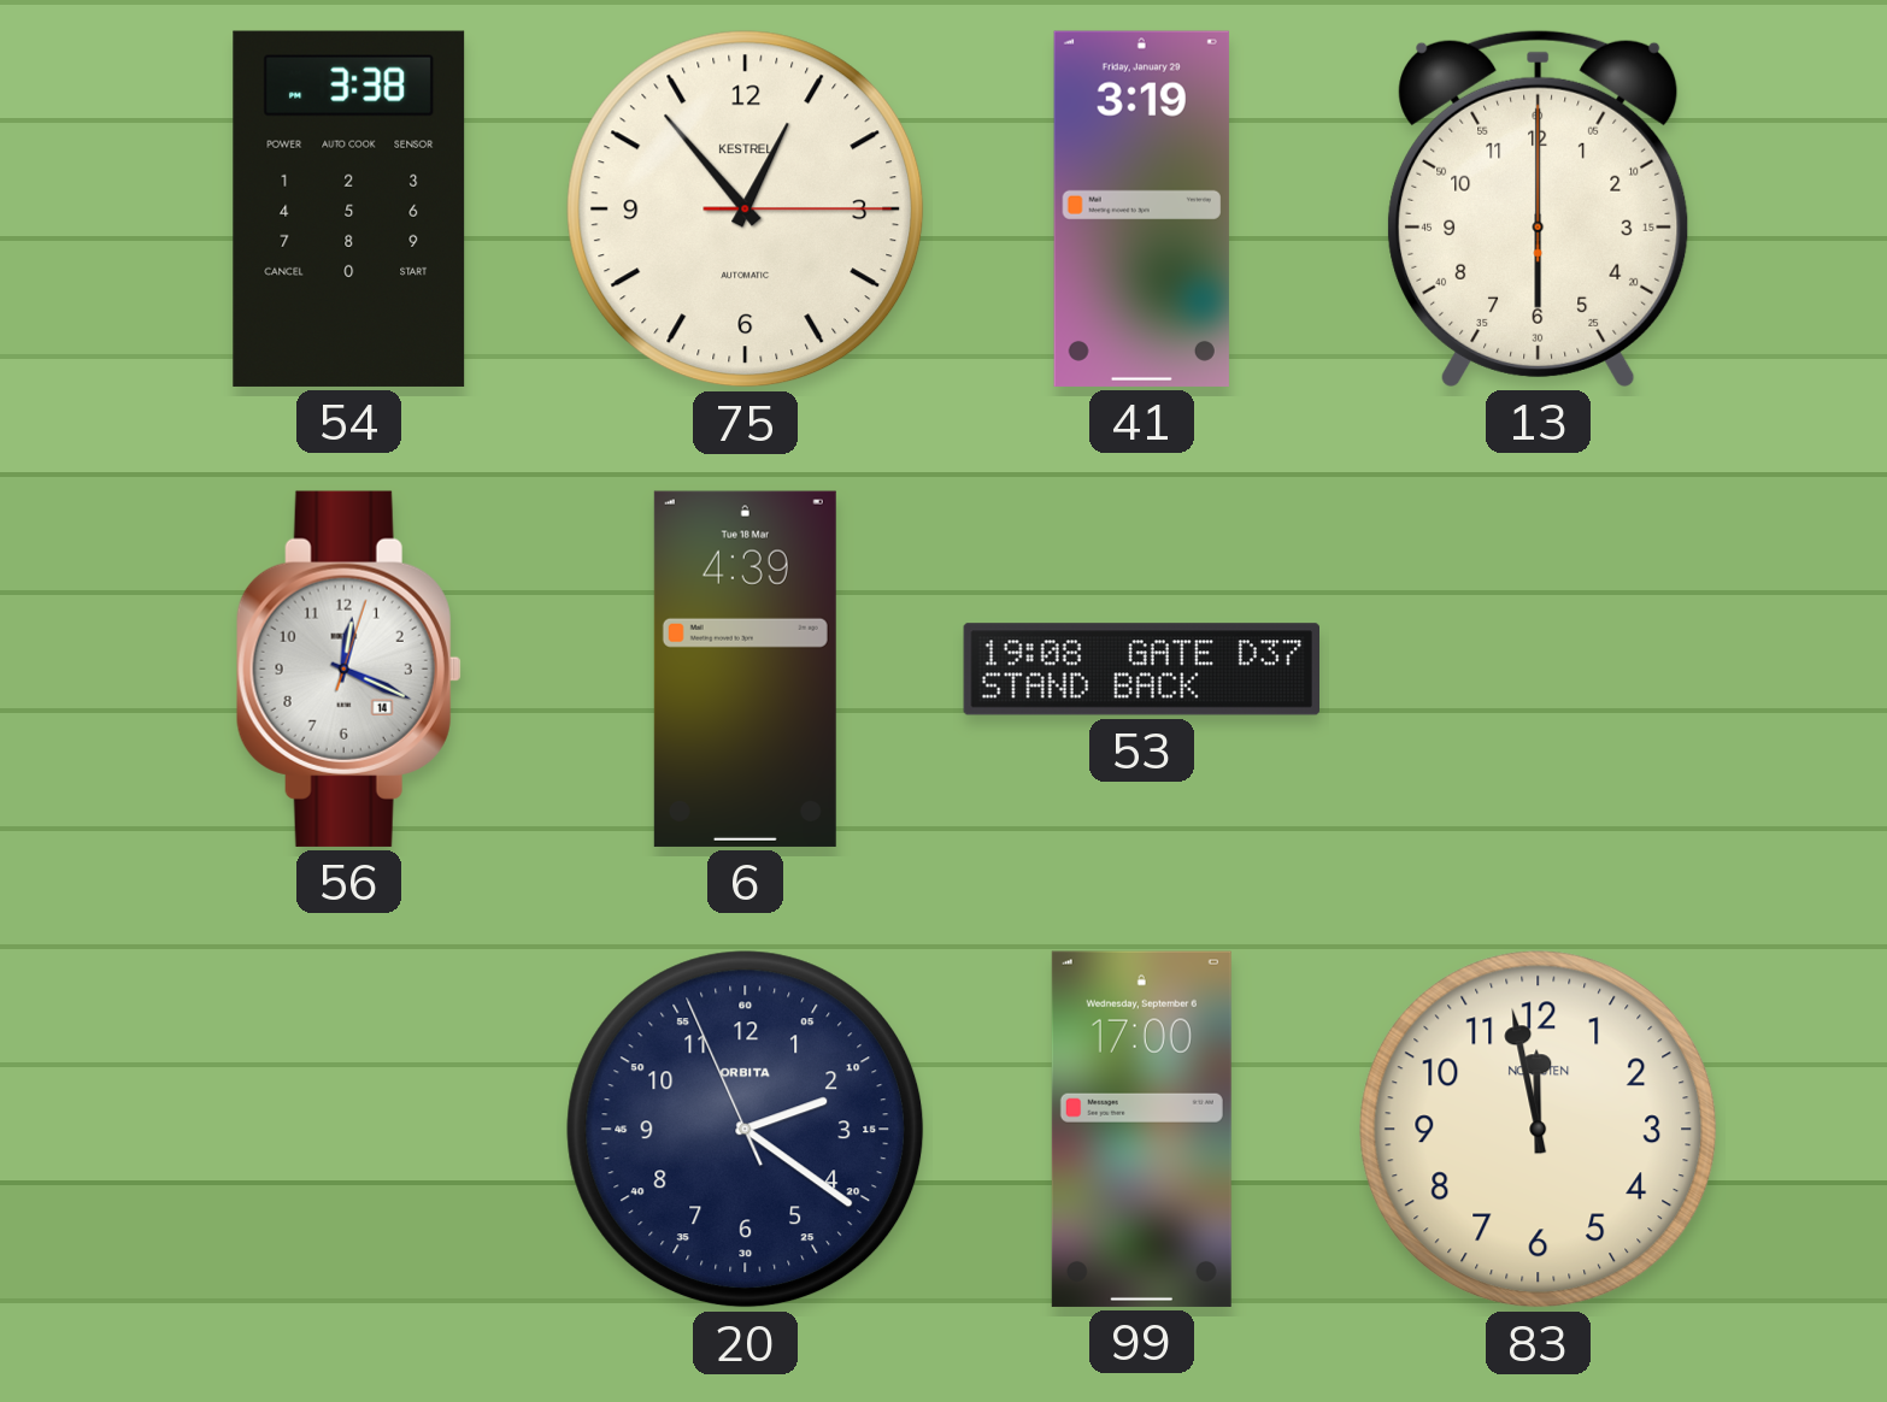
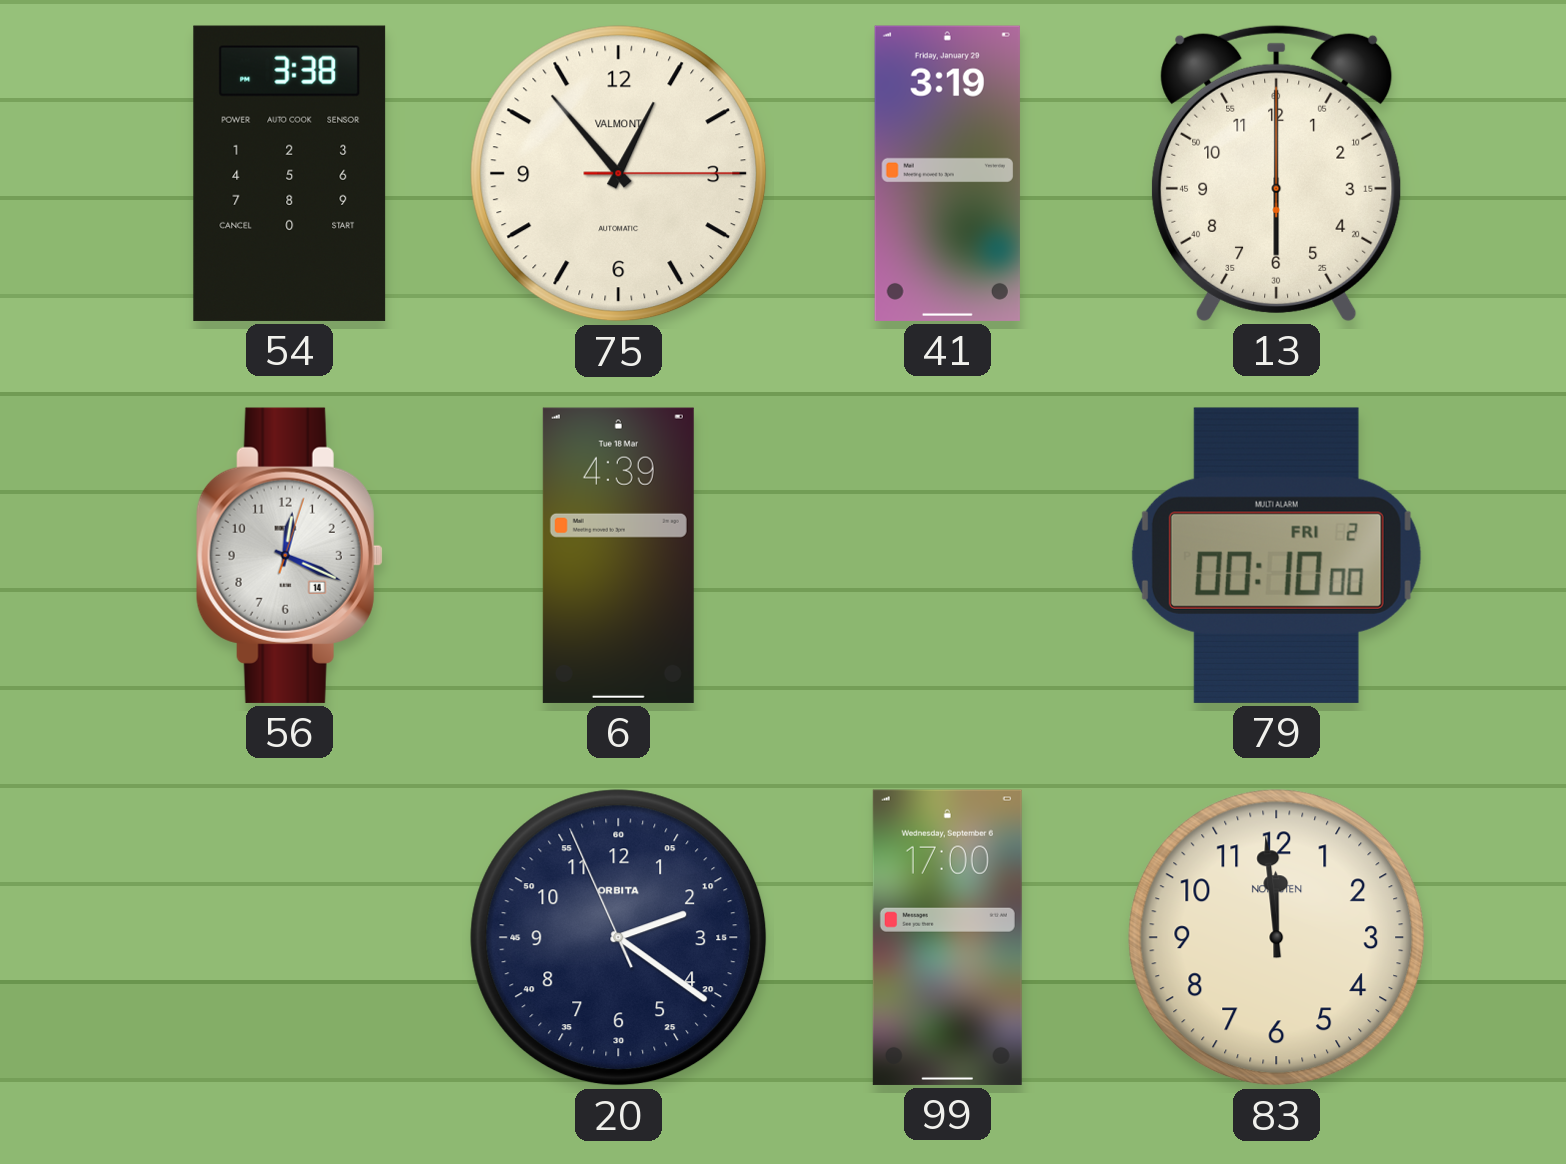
75 brand: KESTREL -> VALMONT
53: 19:08 -> none
79: none -> 00:10
83: 11:58 -> 11:59
